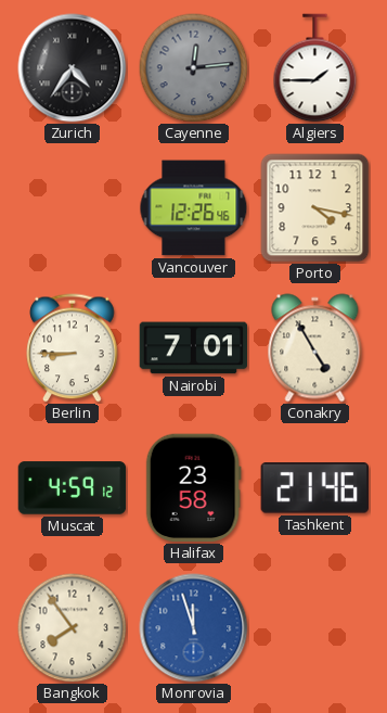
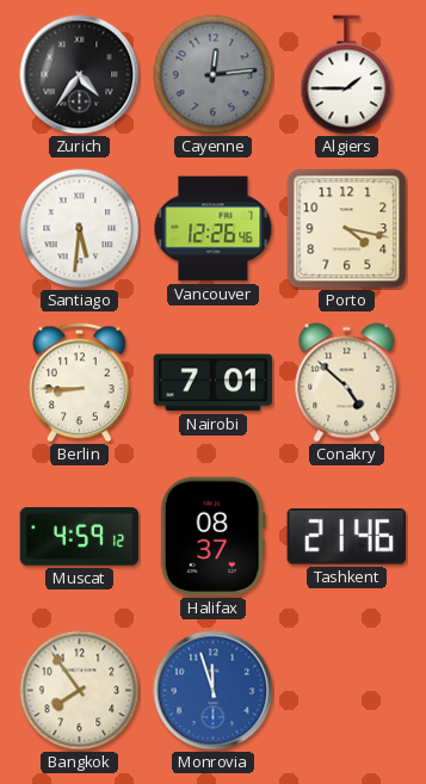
Santiago: none -> 5:31
Conakry: 4:55 -> 4:52
Halifax: 23:58 -> 08:37
